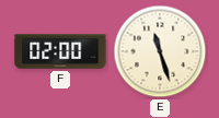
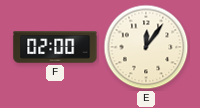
E: 11:27 -> 12:06
